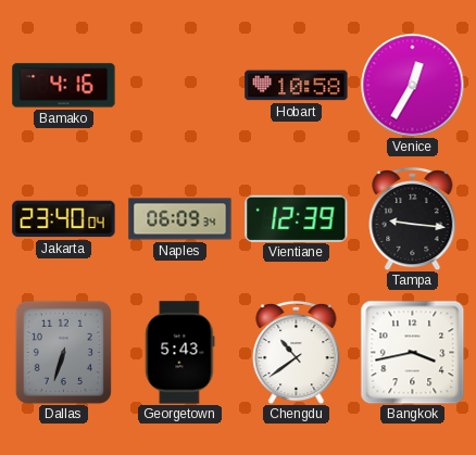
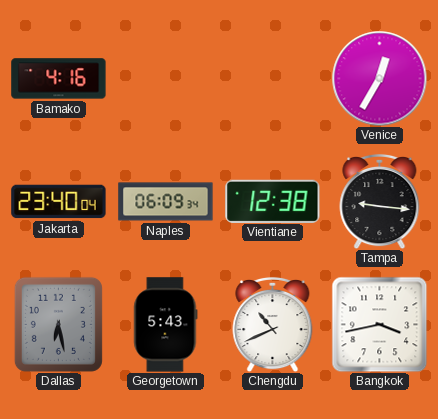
Hobart: 10:58 -> none
Vientiane: 12:39 -> 12:38
Dallas: 6:33 -> 6:28
Chengdu: 10:39 -> 10:41
